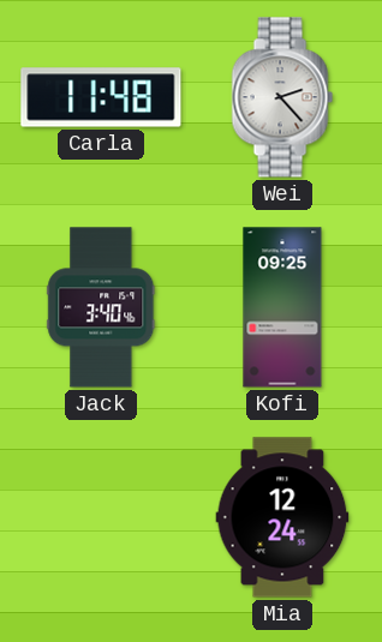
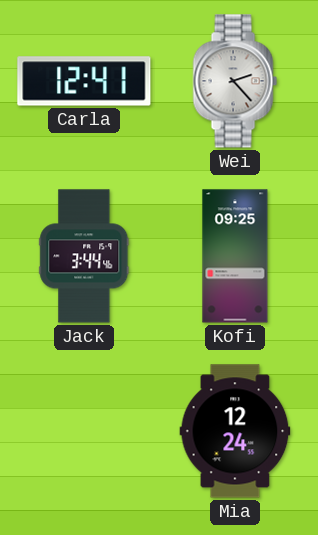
Carla: 11:48 -> 12:41
Jack: 3:40 -> 3:44
